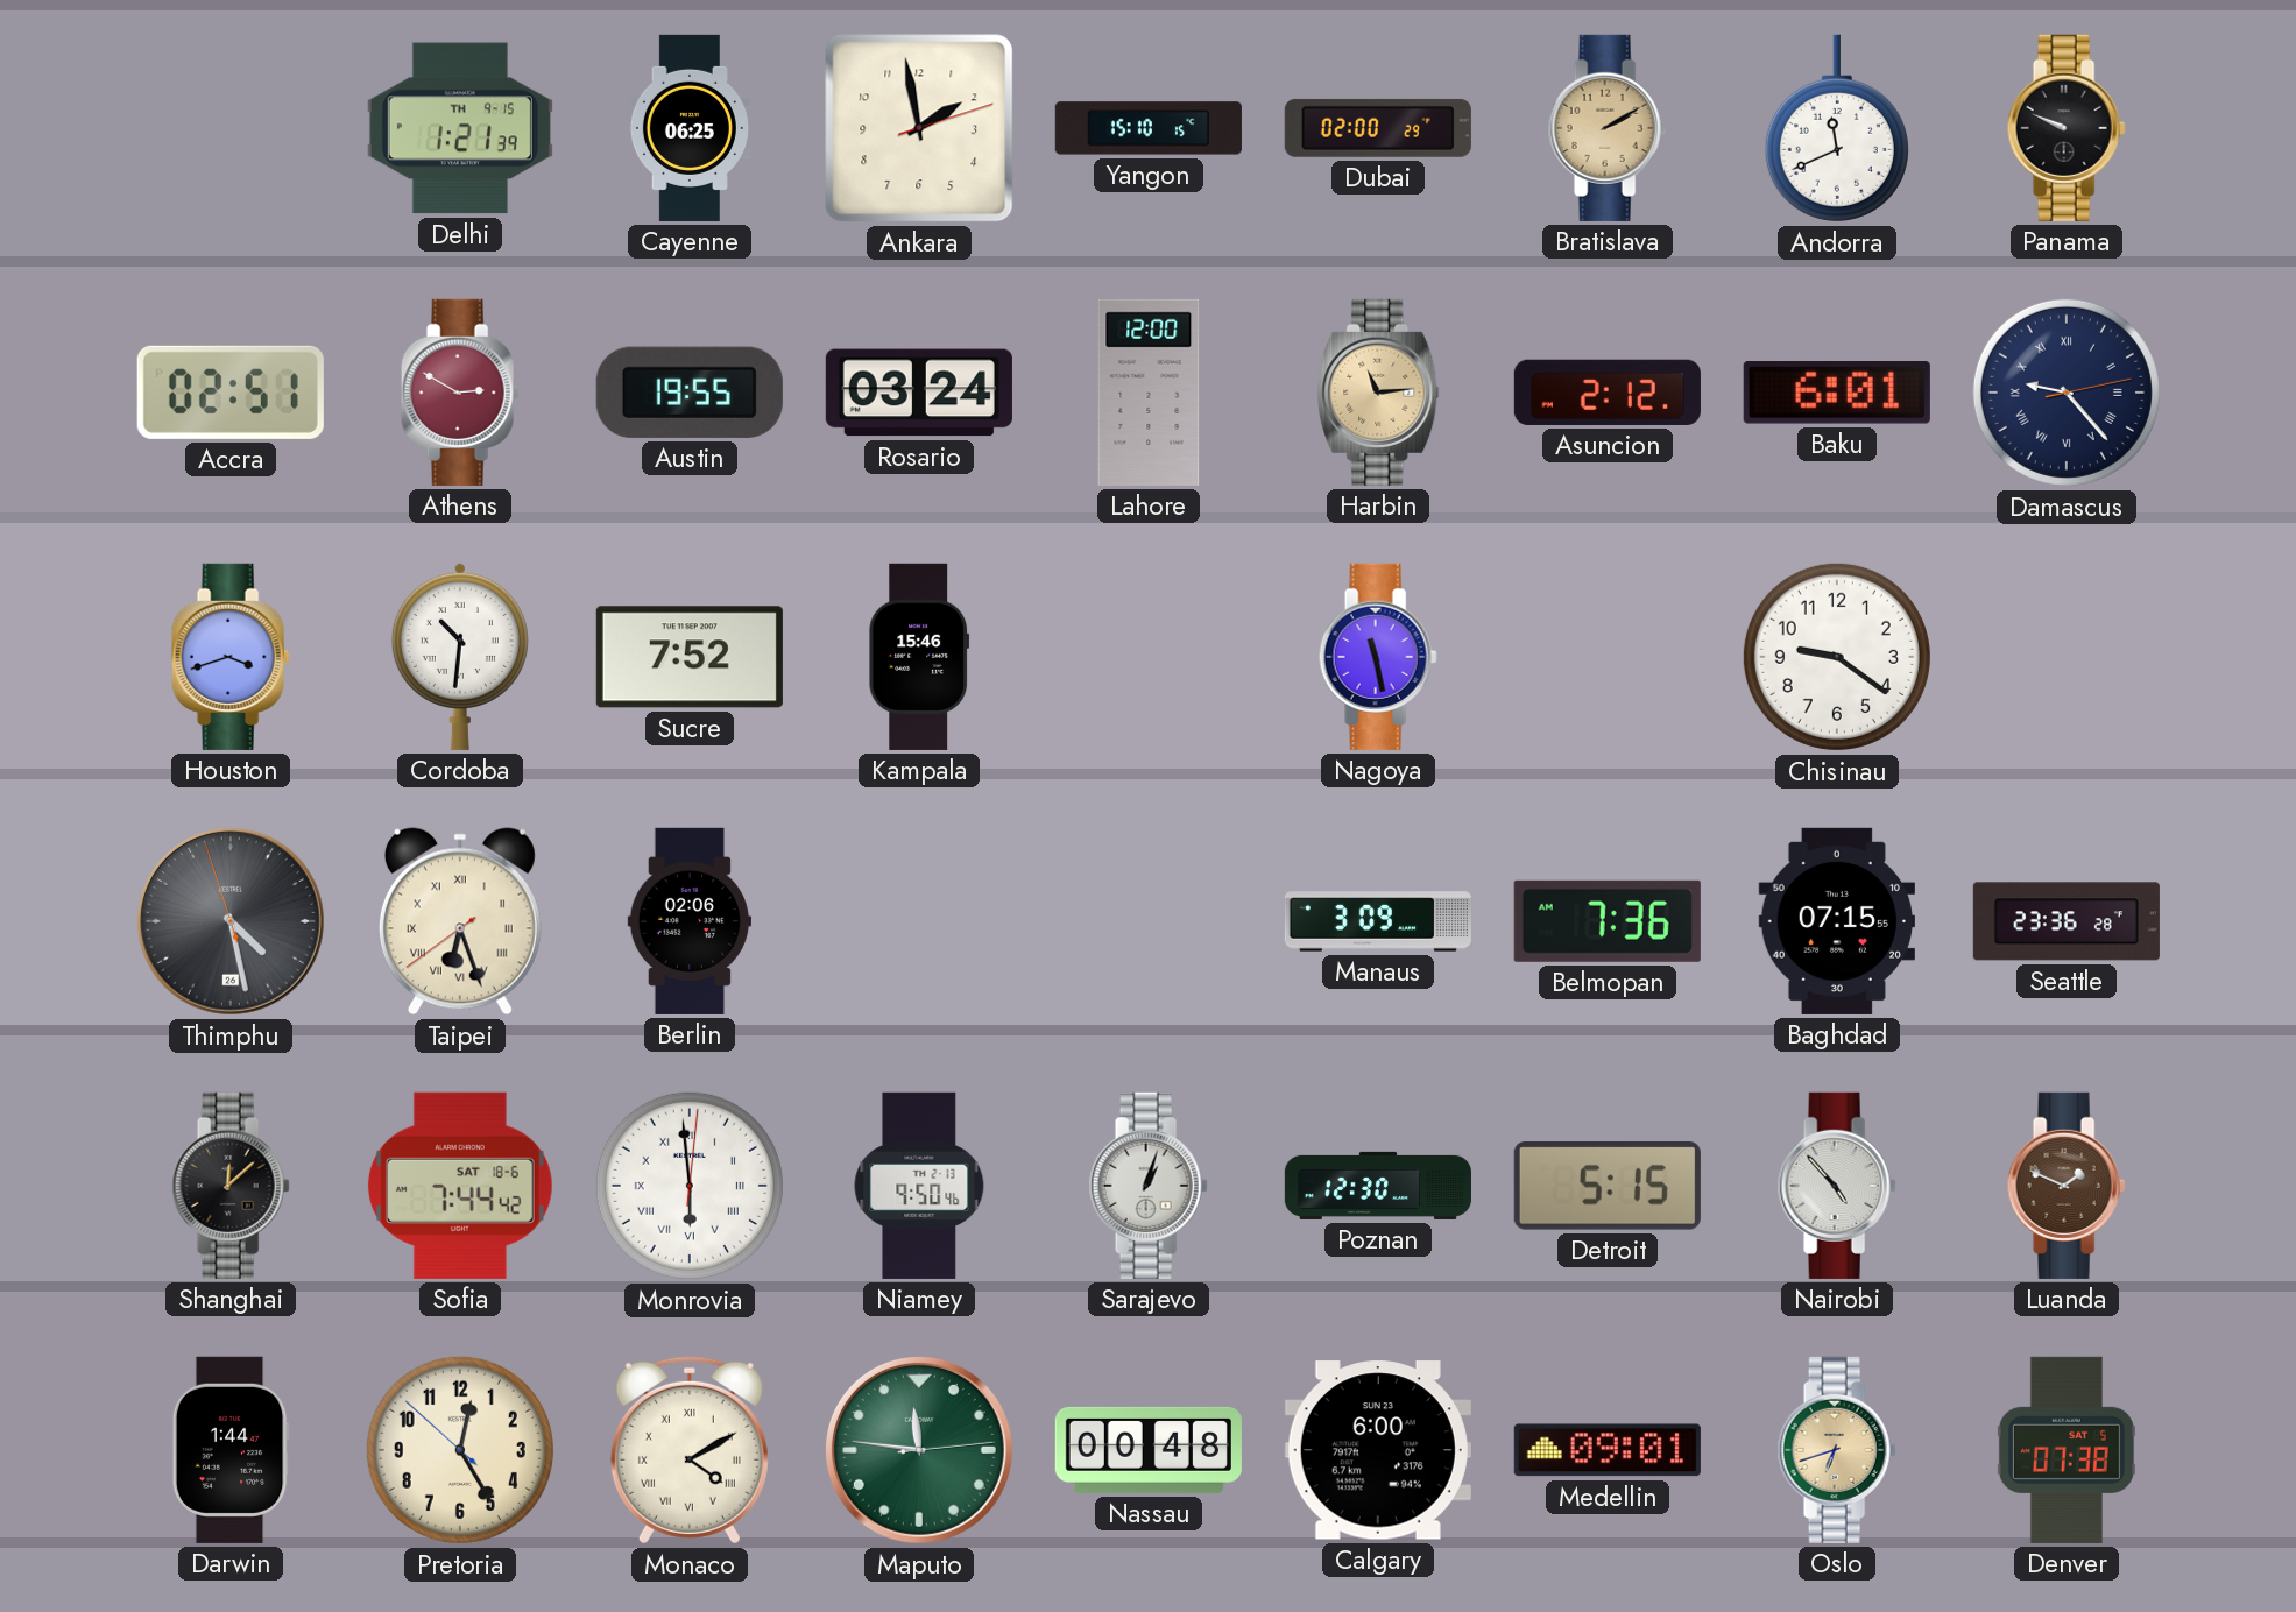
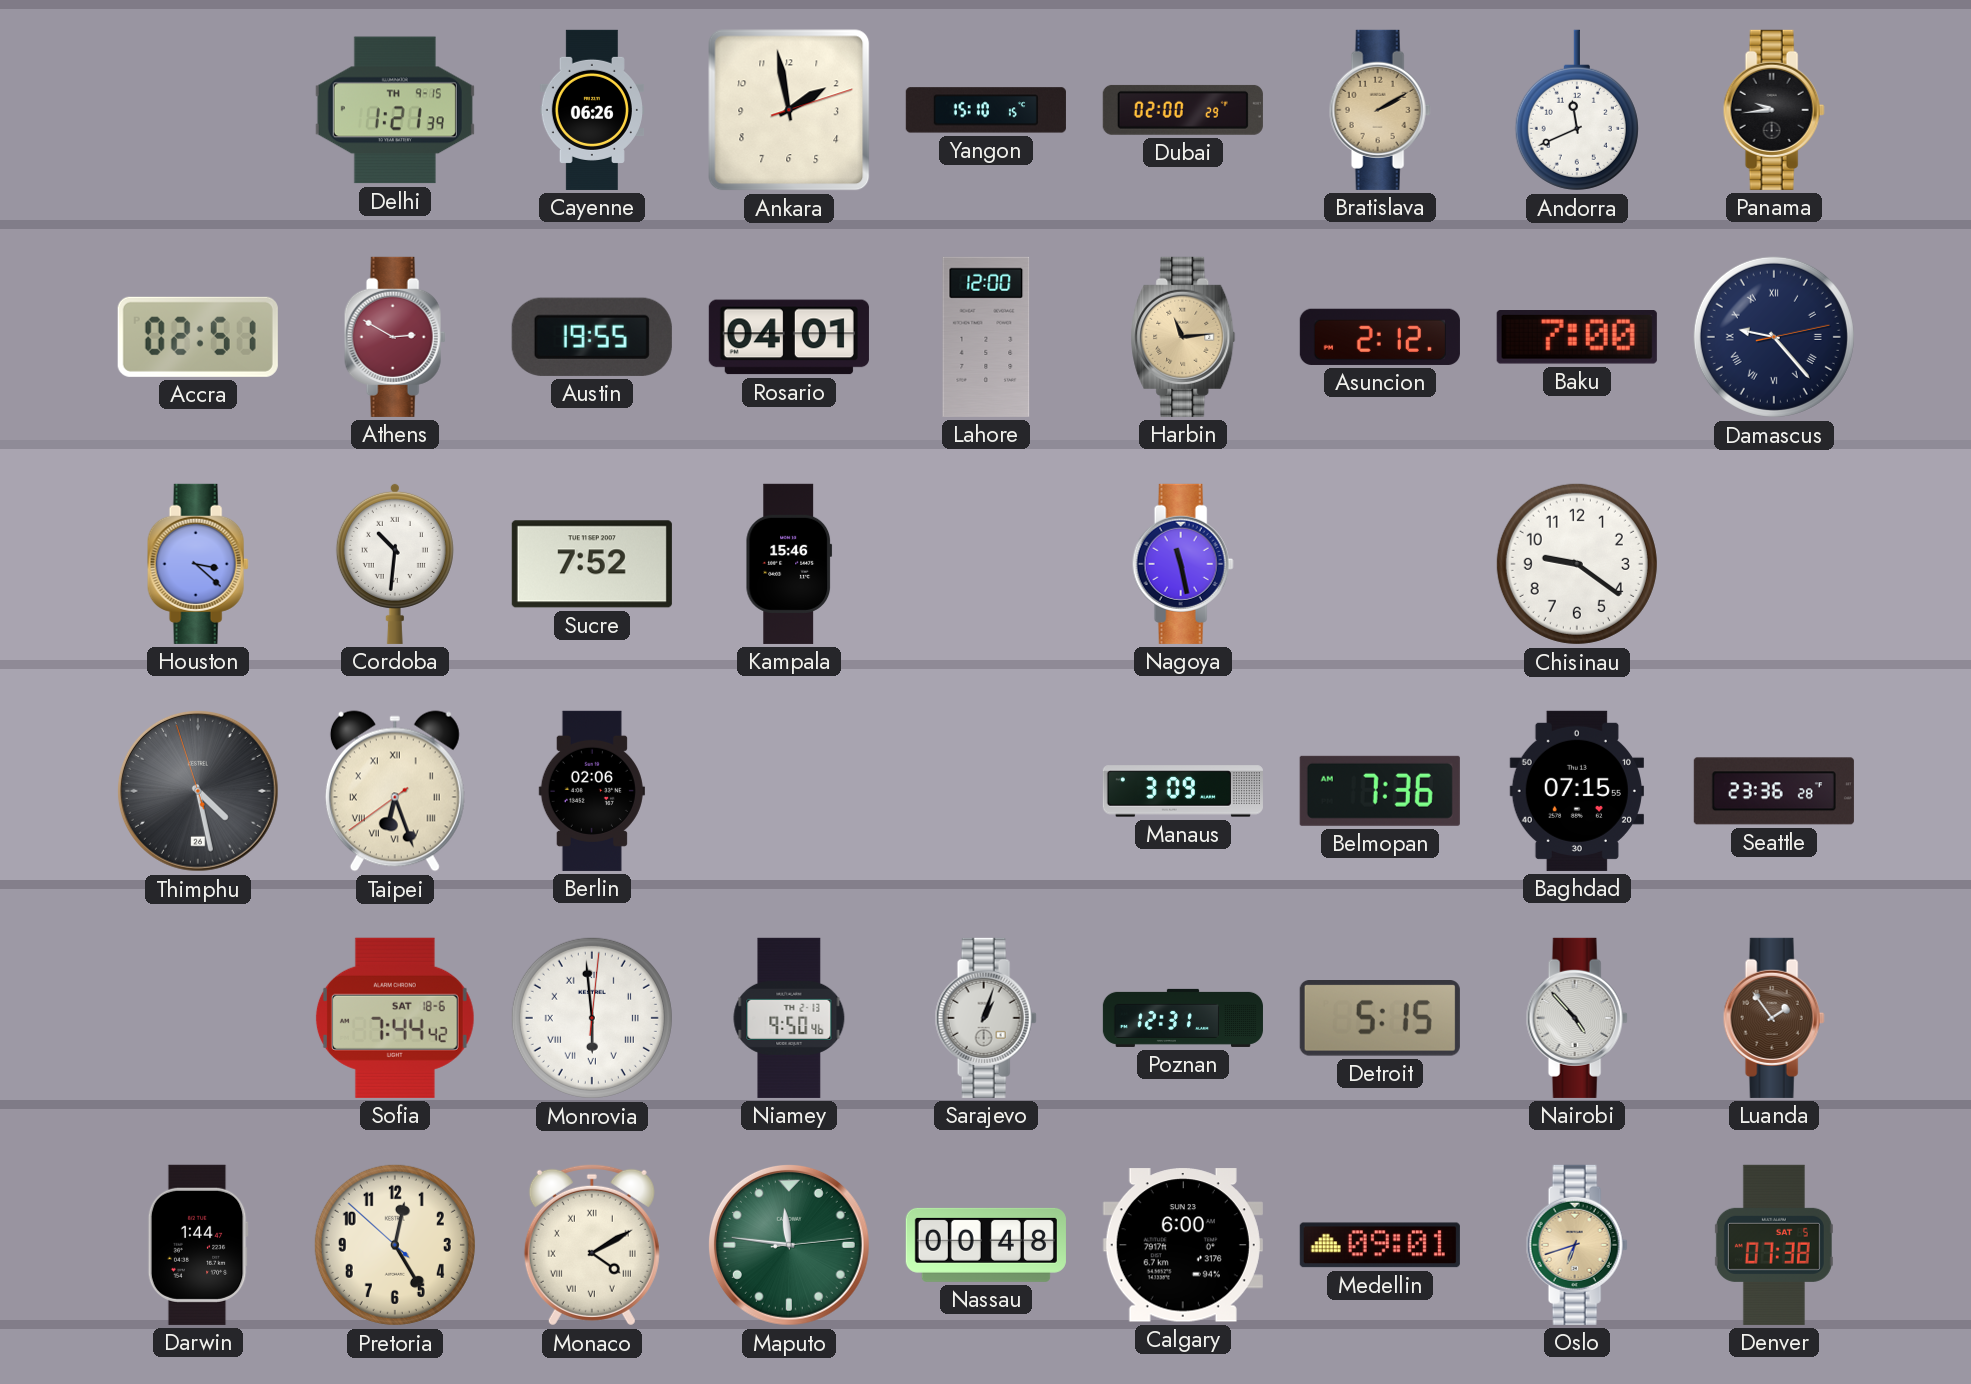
Cayenne: 06:25 -> 06:26
Panama: 9:49 -> 9:44
Rosario: 03:24 -> 04:01
Baku: 6:01 -> 7:00
Houston: 3:42 -> 3:22
Shanghai: 12:08 -> none
Poznan: 12:30 -> 12:31
Luanda: 1:49 -> 1:54
